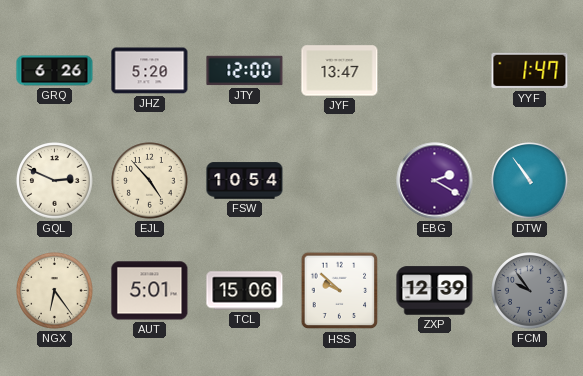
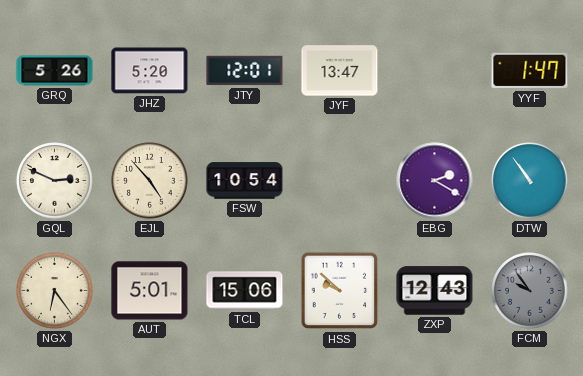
GRQ: 6:26 -> 5:26
JTY: 12:00 -> 12:01
ZXP: 12:39 -> 12:43
